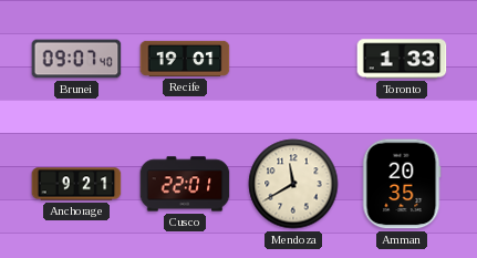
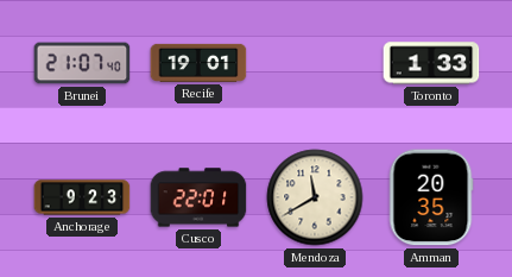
Brunei: 09:07 -> 21:07
Anchorage: 9:21 -> 9:23
